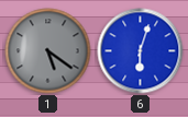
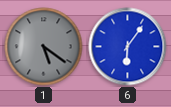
6: 6:03 -> 6:06
